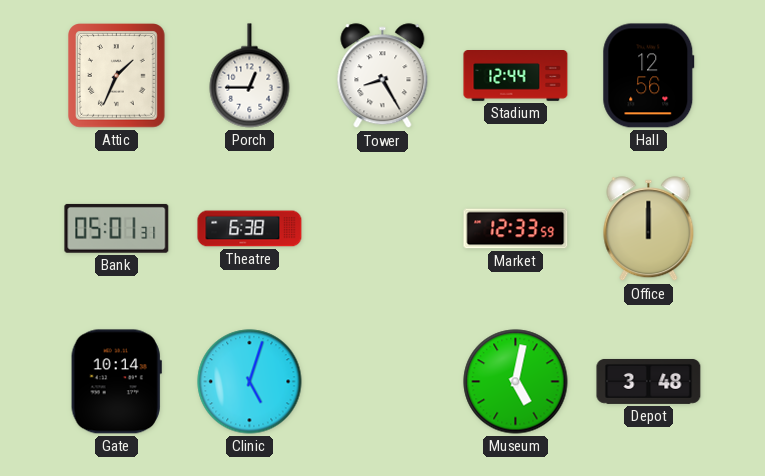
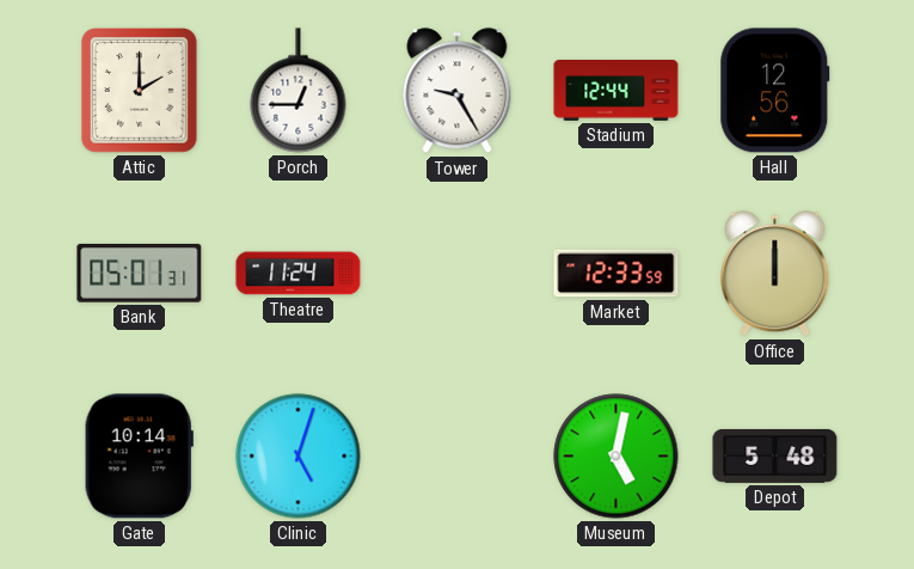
Attic: 1:34 -> 2:00
Tower: 8:25 -> 9:25
Theatre: 6:38 -> 11:24
Depot: 3:48 -> 5:48
